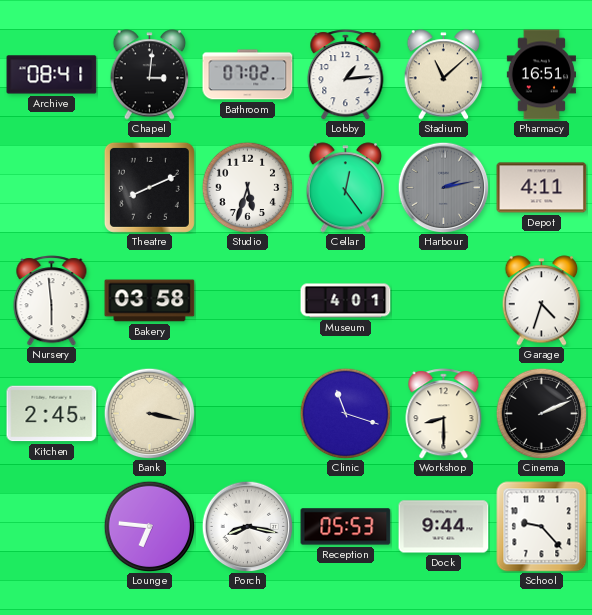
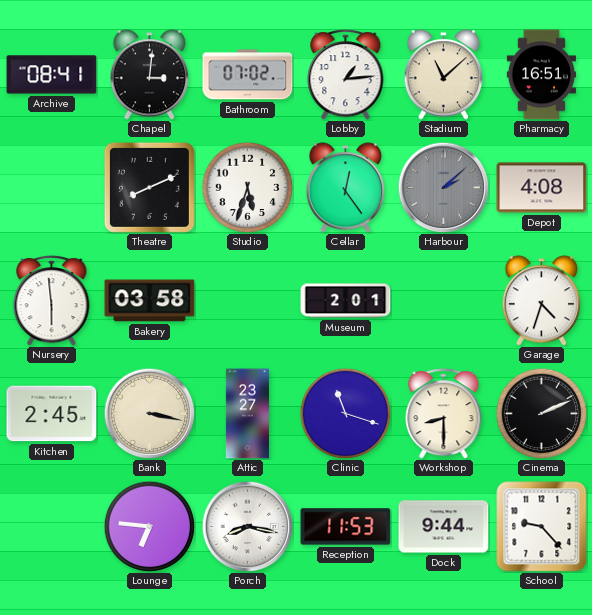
Harbour: 2:13 -> 2:08
Depot: 4:11 -> 4:08
Museum: 4:01 -> 2:01
Attic: none -> 23:27
Reception: 05:53 -> 11:53
